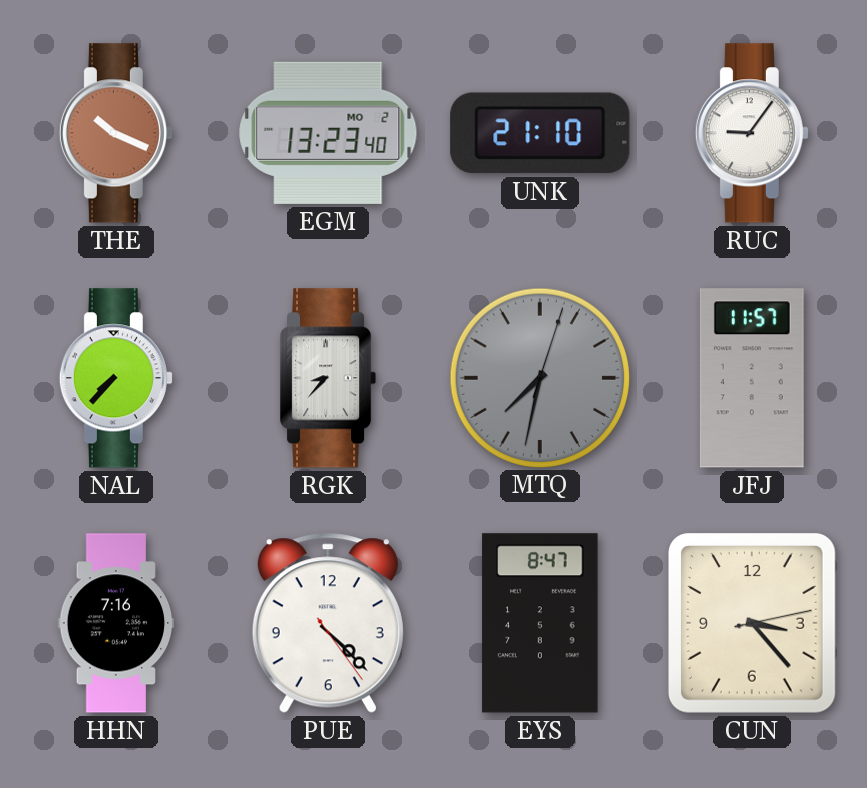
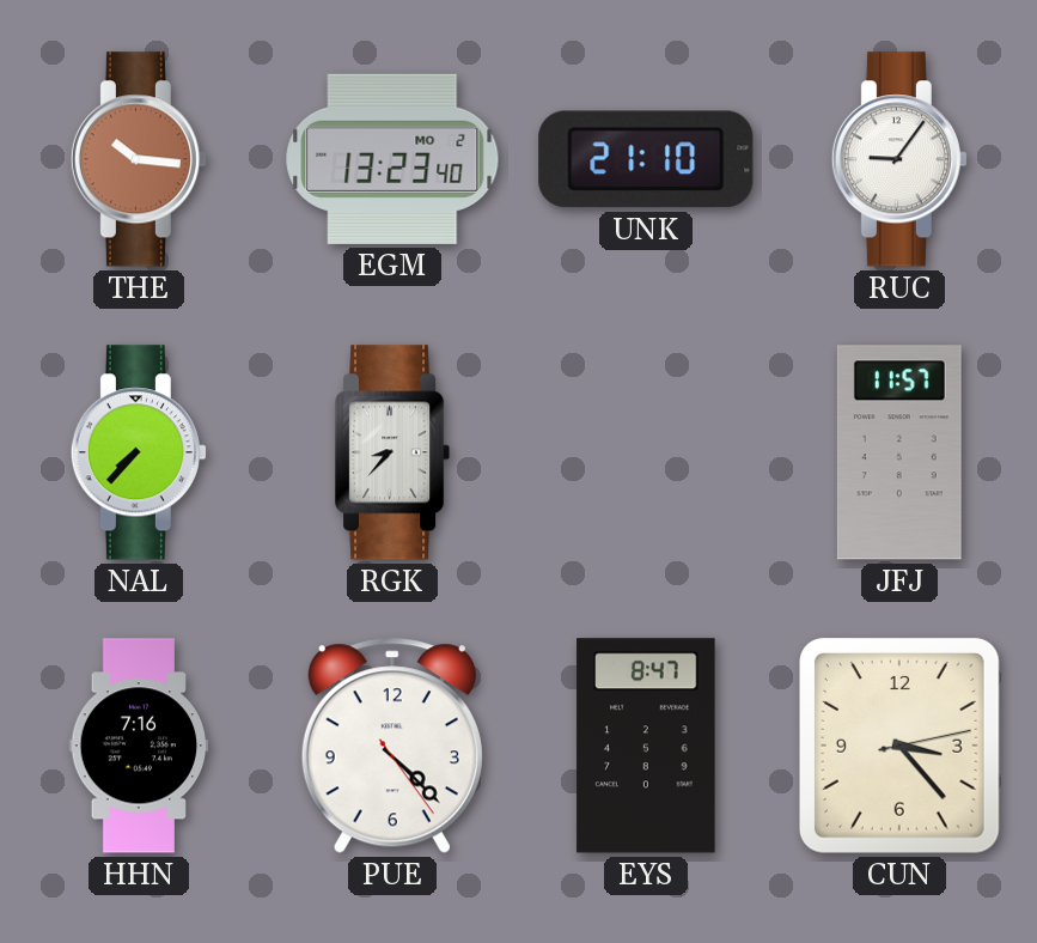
THE: 10:19 -> 10:16
MTQ: 7:32 -> none
